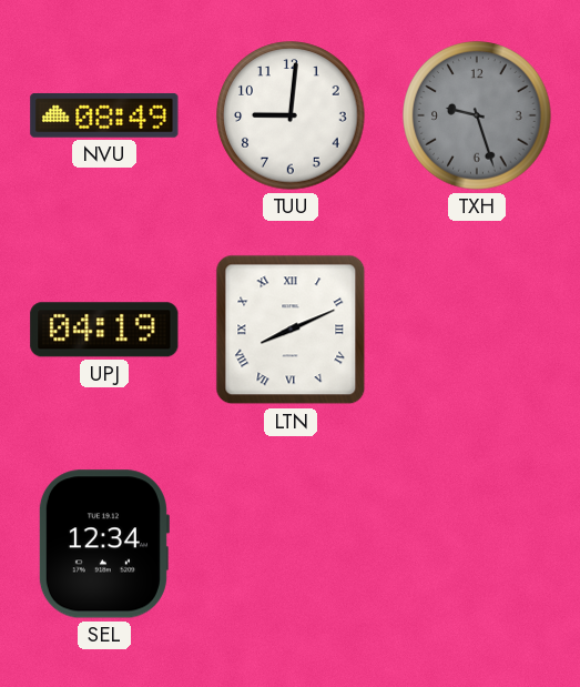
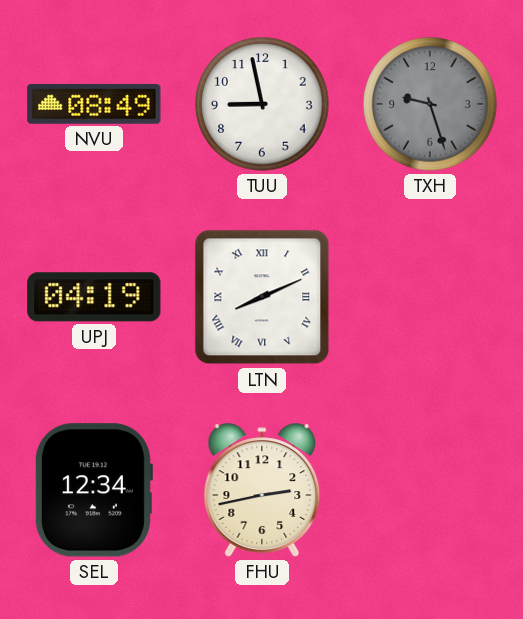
TUU: 9:01 -> 8:58
FHU: none -> 2:43
